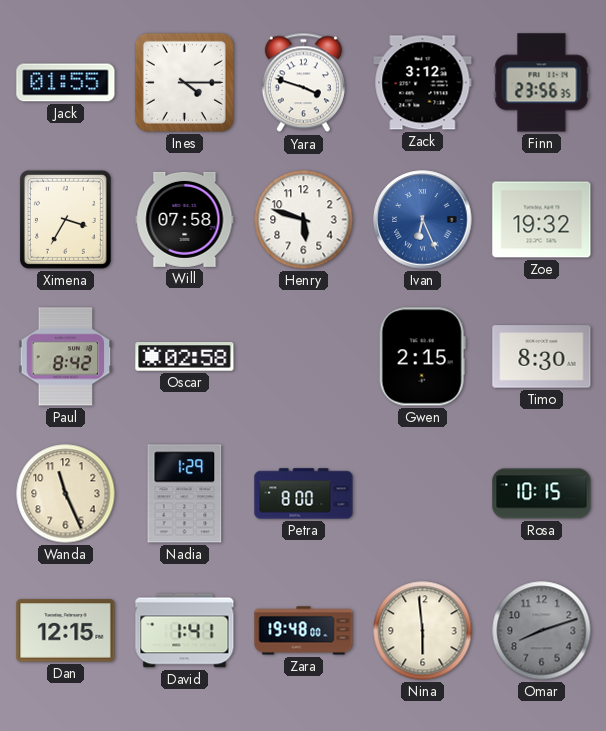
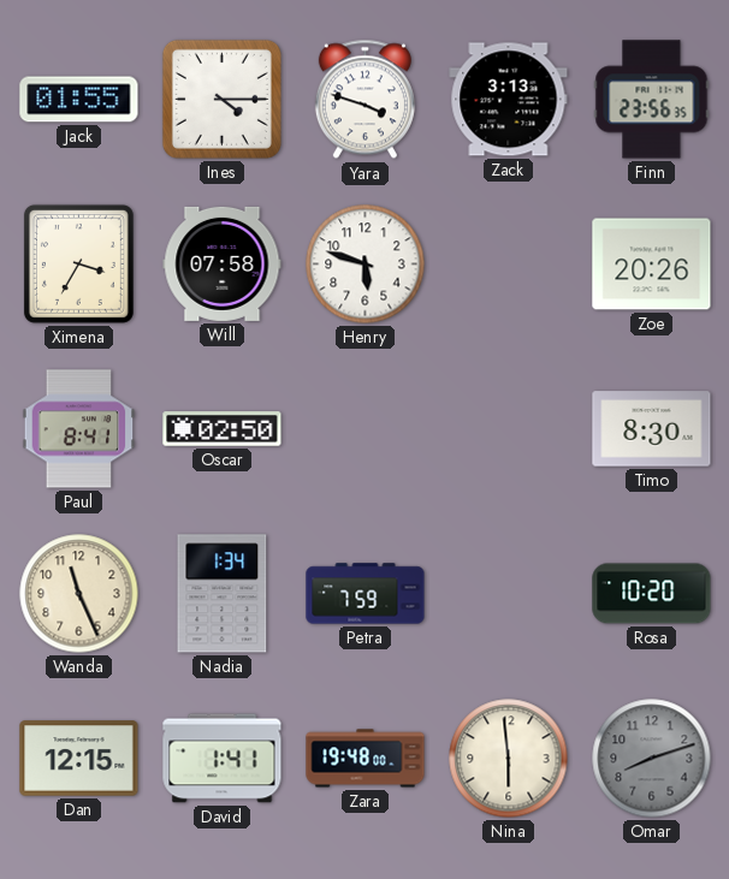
Zack: 3:12 -> 3:13
Ivan: 6:26 -> none
Zoe: 19:32 -> 20:26
Paul: 8:42 -> 8:41
Oscar: 02:58 -> 02:50
Gwen: 2:15 -> none
Nadia: 1:29 -> 1:34
Petra: 8:00 -> 7:59
Rosa: 10:15 -> 10:20
